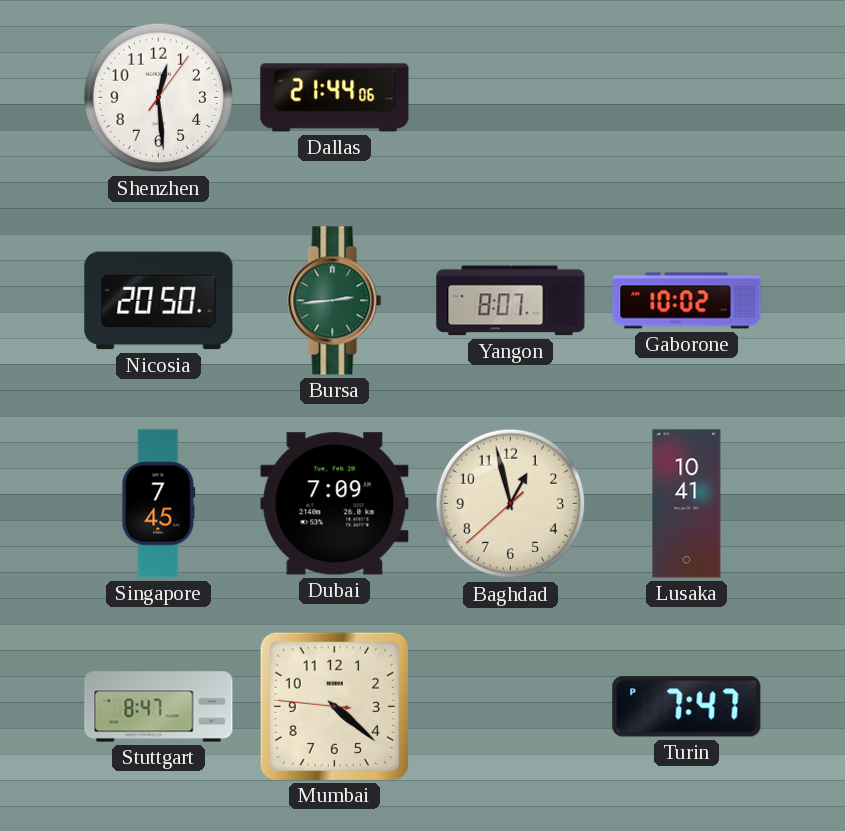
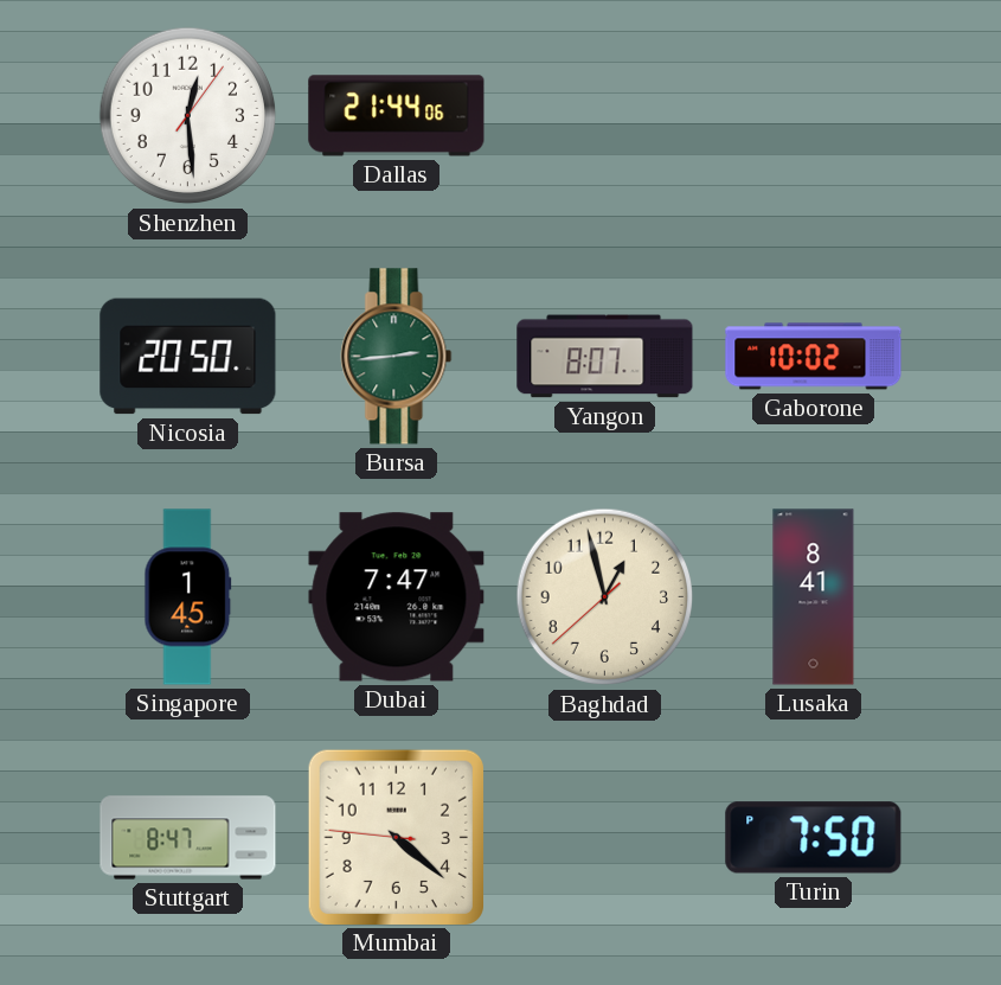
Singapore: 7:45 -> 1:45
Dubai: 7:09 -> 7:47
Lusaka: 10:41 -> 8:41
Turin: 7:47 -> 7:50
